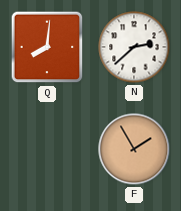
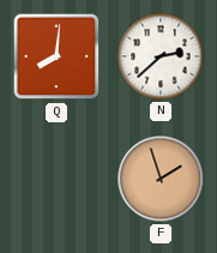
F: 1:55 -> 1:57
